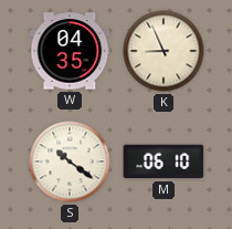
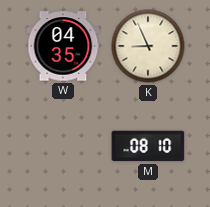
S: 10:21 -> none
M: 06:10 -> 08:10
